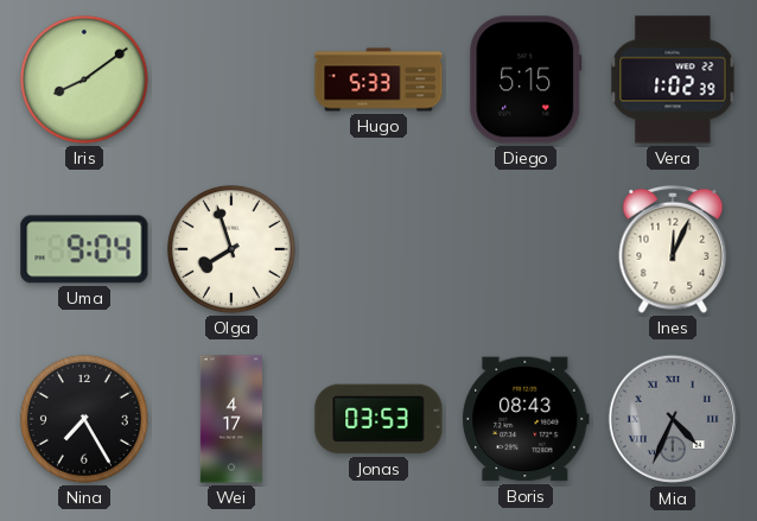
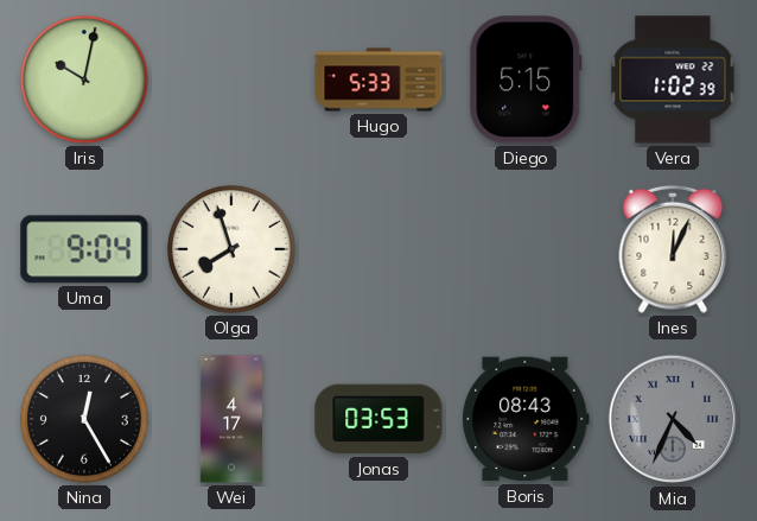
Iris: 8:09 -> 10:02
Nina: 7:25 -> 12:25
